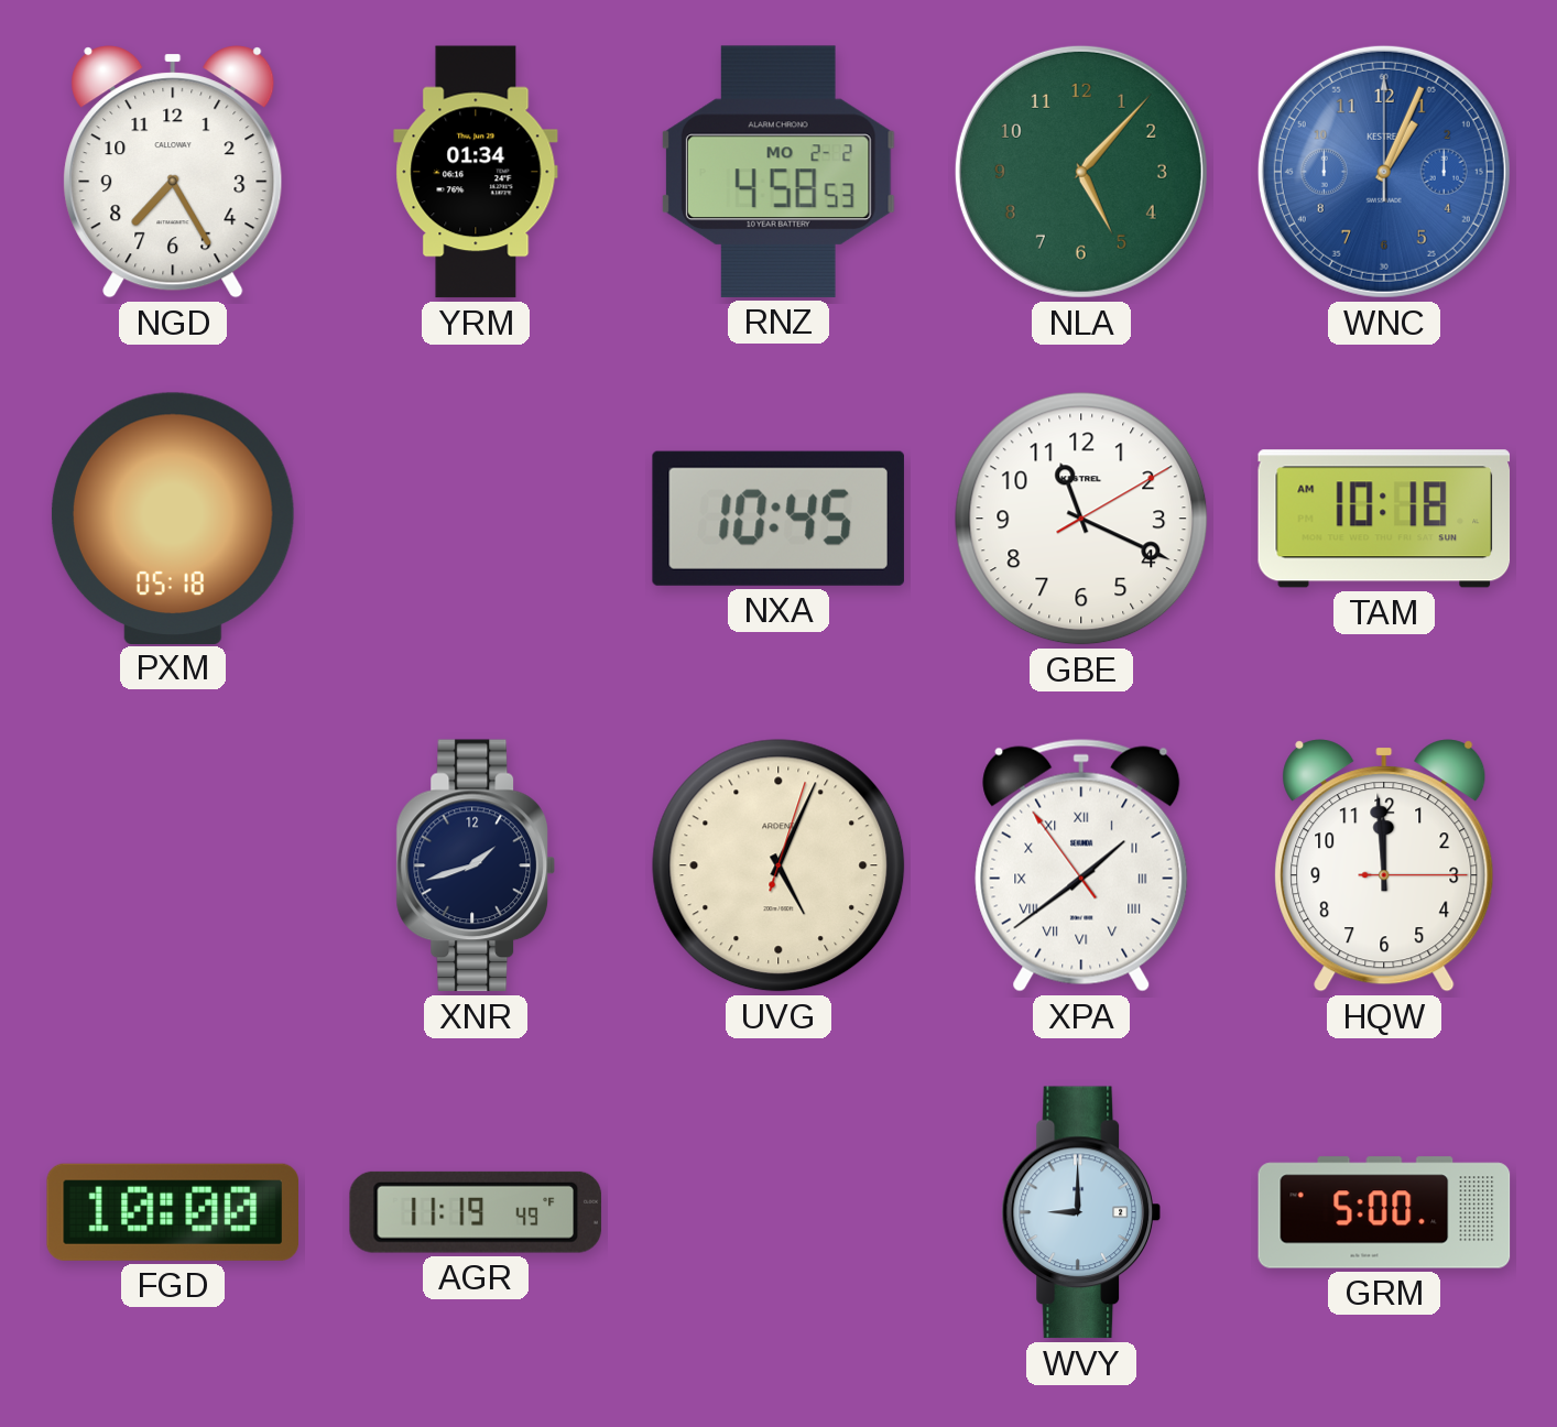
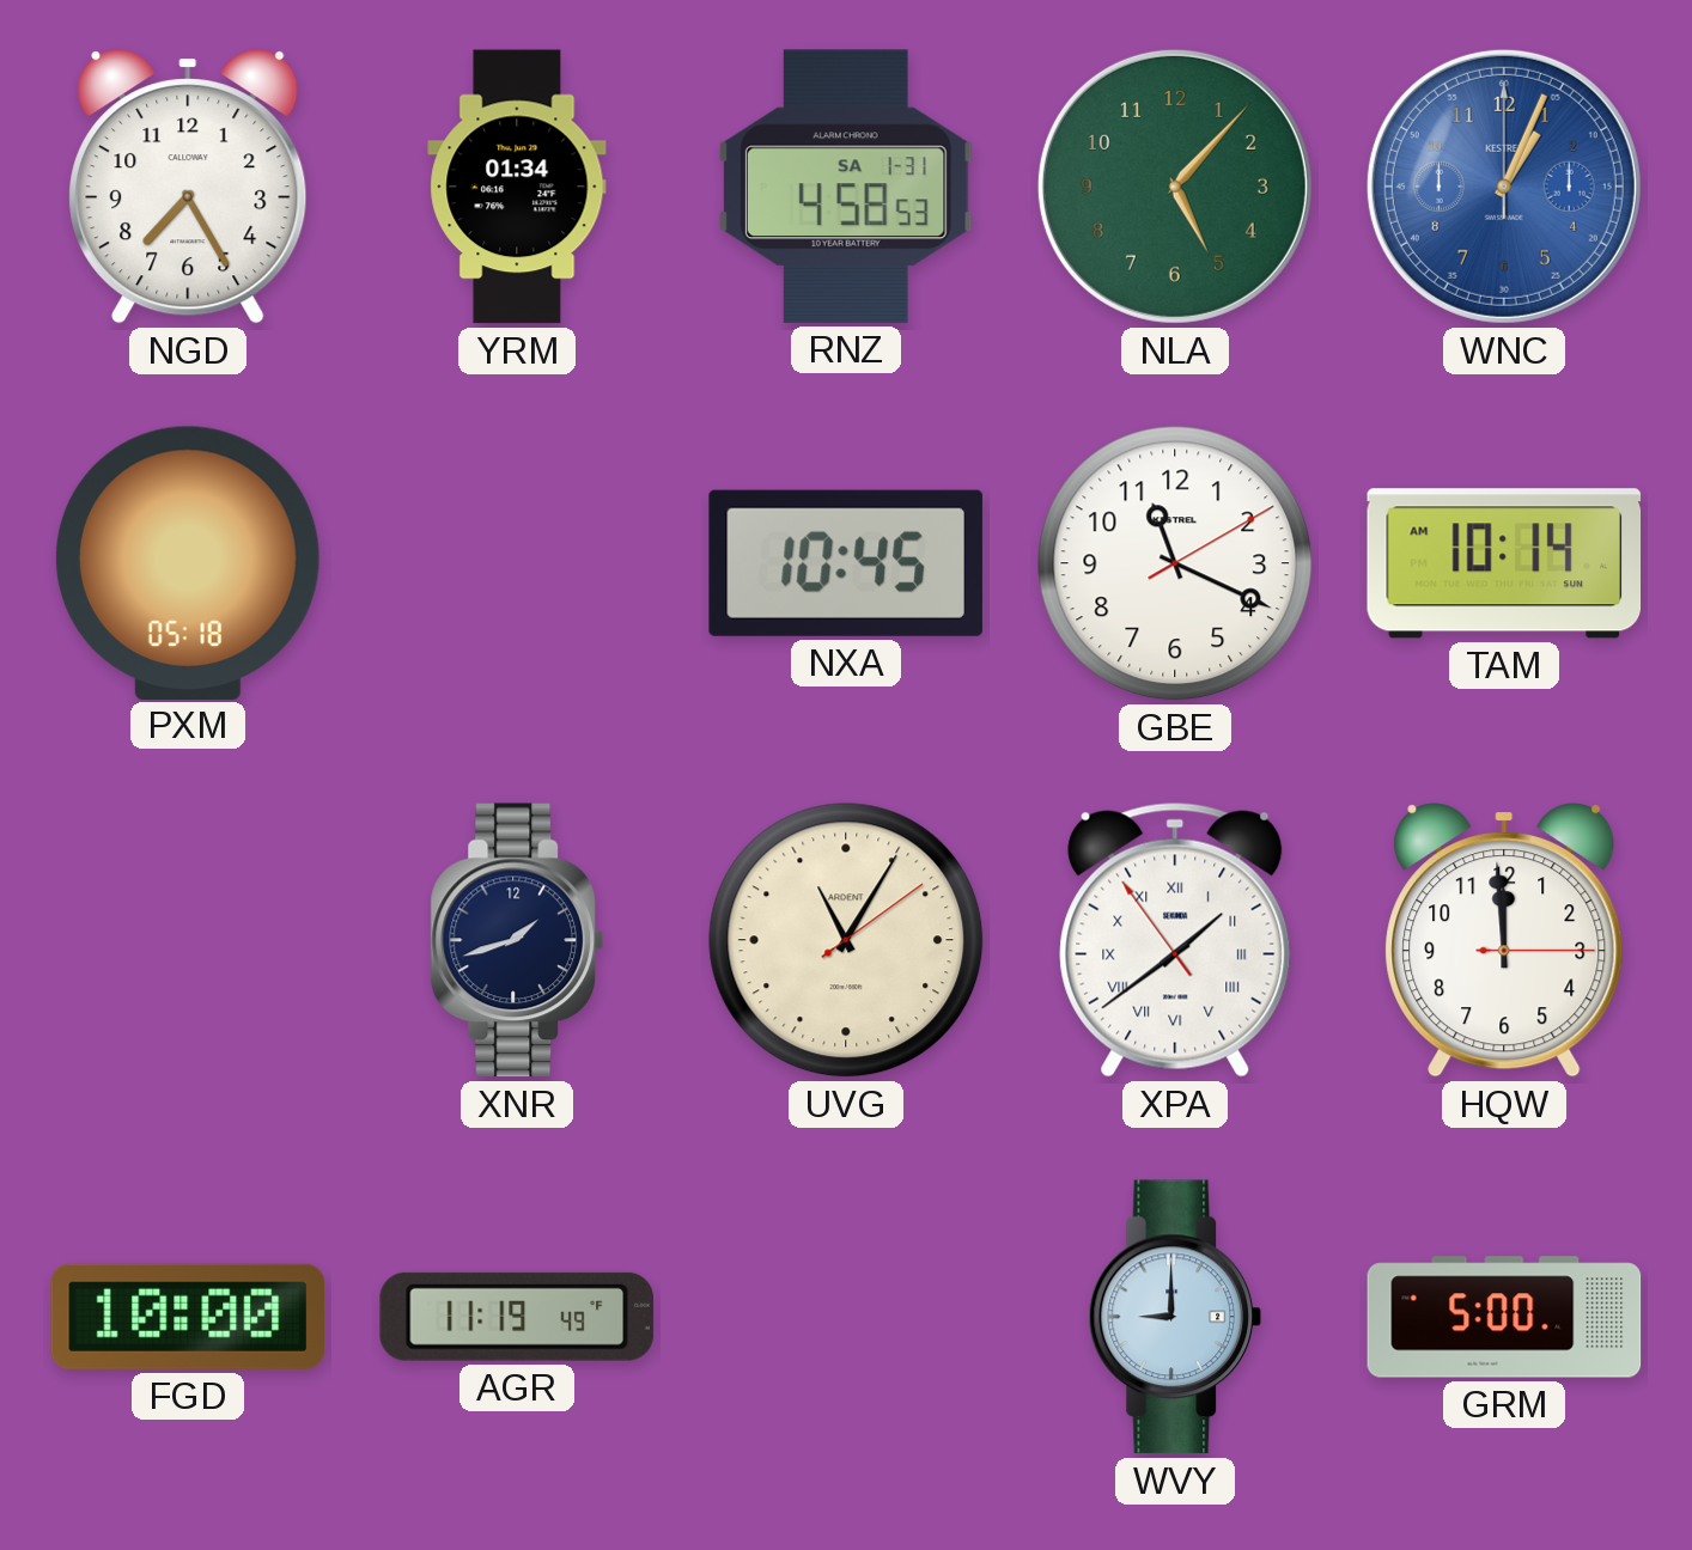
RNZ date: MO 2-2 -> SA 1-31
TAM: 10:18 -> 10:14
UVG: 5:04 -> 11:05
